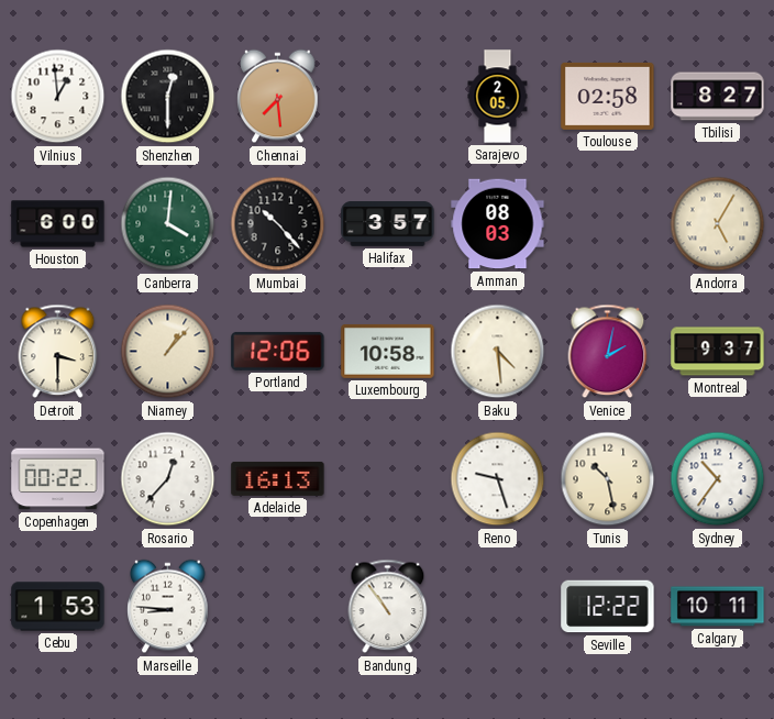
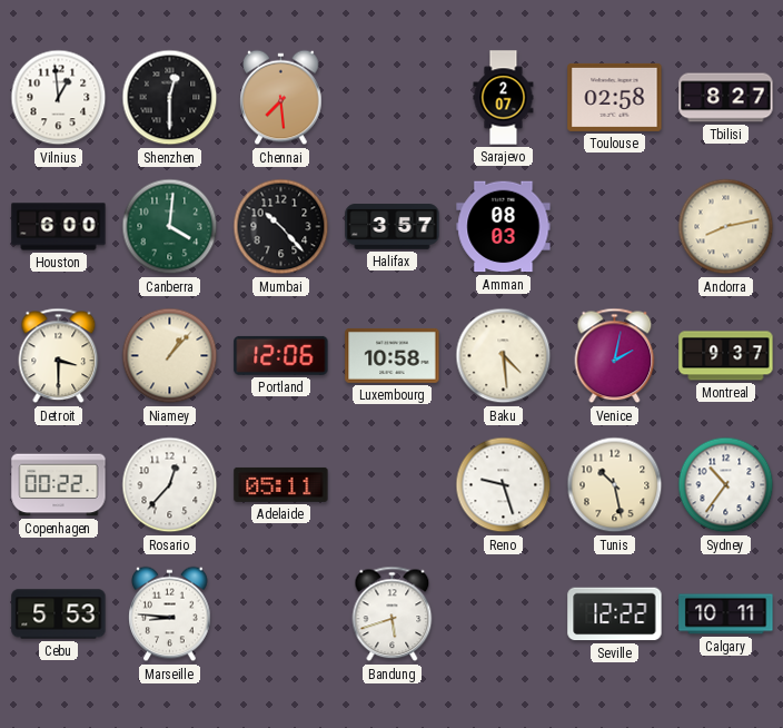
Sarajevo: 2:05 -> 2:07
Andorra: 5:05 -> 8:13
Adelaide: 16:13 -> 05:11
Cebu: 1:53 -> 5:53
Bandung: 10:54 -> 5:42
